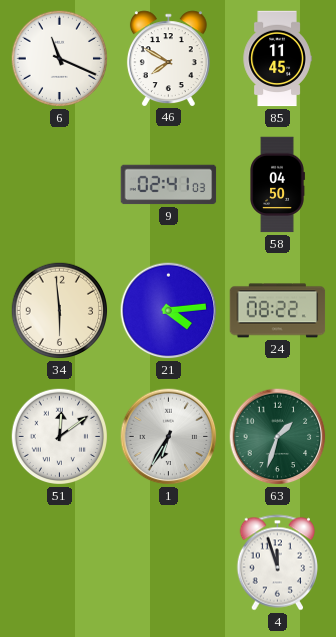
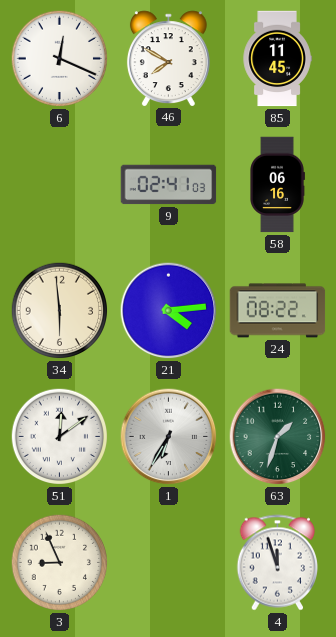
6: 11:19 -> 12:19
58: 04:50 -> 06:16
3: none -> 8:56
